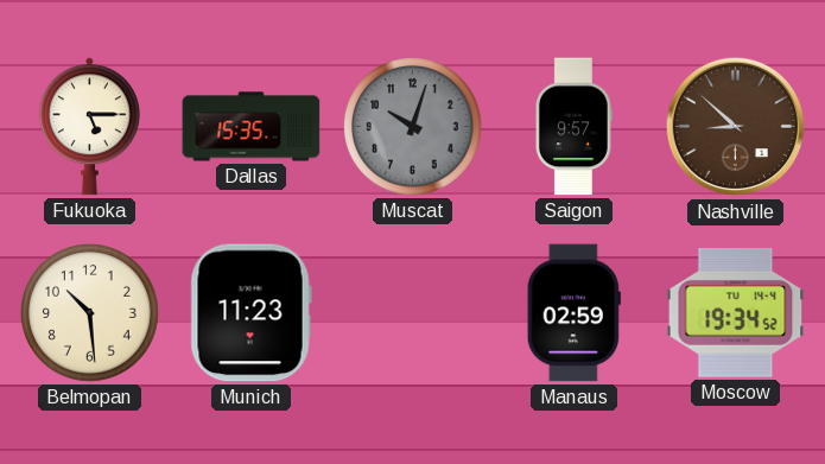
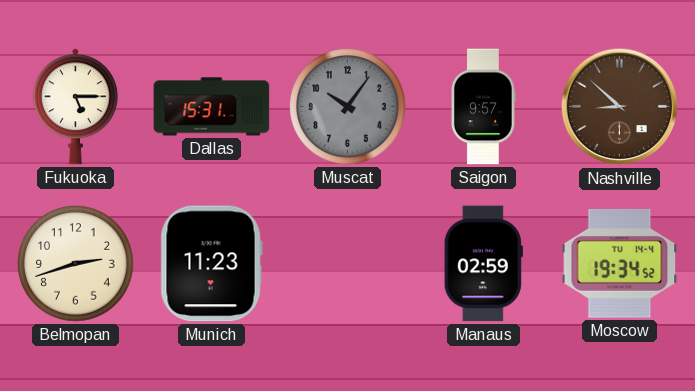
Dallas: 15:35 -> 15:31
Muscat: 10:03 -> 10:06
Belmopan: 10:29 -> 2:42
